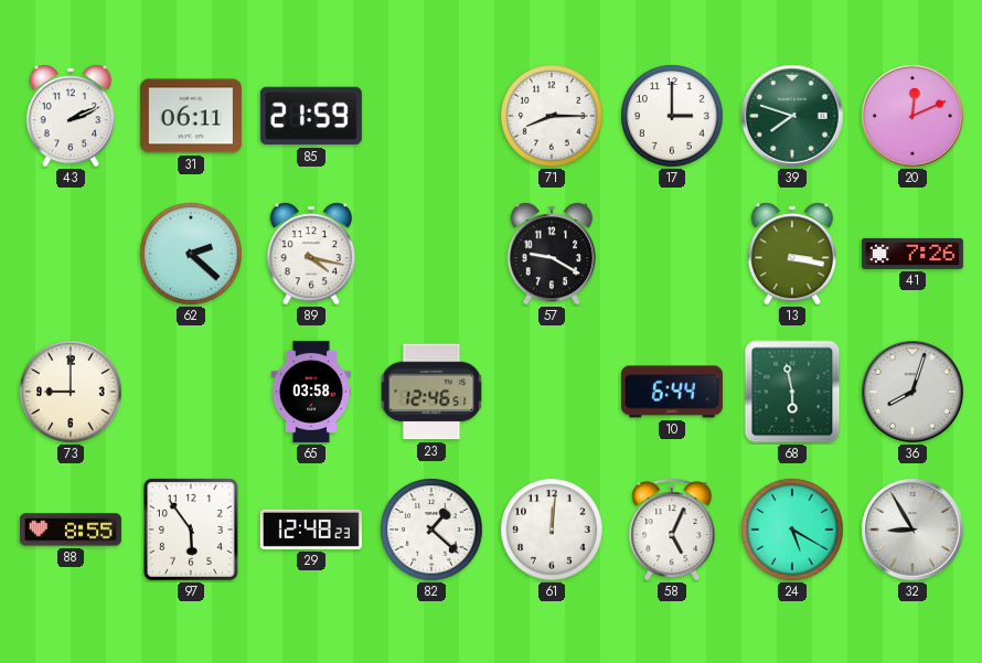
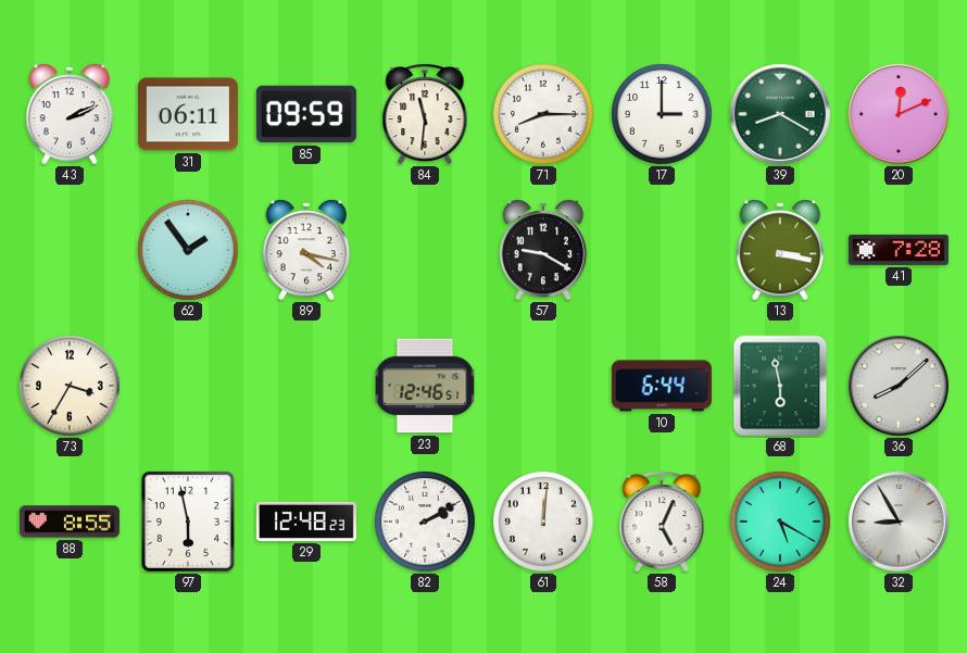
85: 21:59 -> 09:59
84: none -> 11:31
39: 7:48 -> 8:20
62: 2:22 -> 1:54
41: 7:26 -> 7:28
73: 9:00 -> 3:35
65: 03:58 -> none
36: 8:03 -> 8:08
97: 5:54 -> 5:58
82: 1:22 -> 2:10
